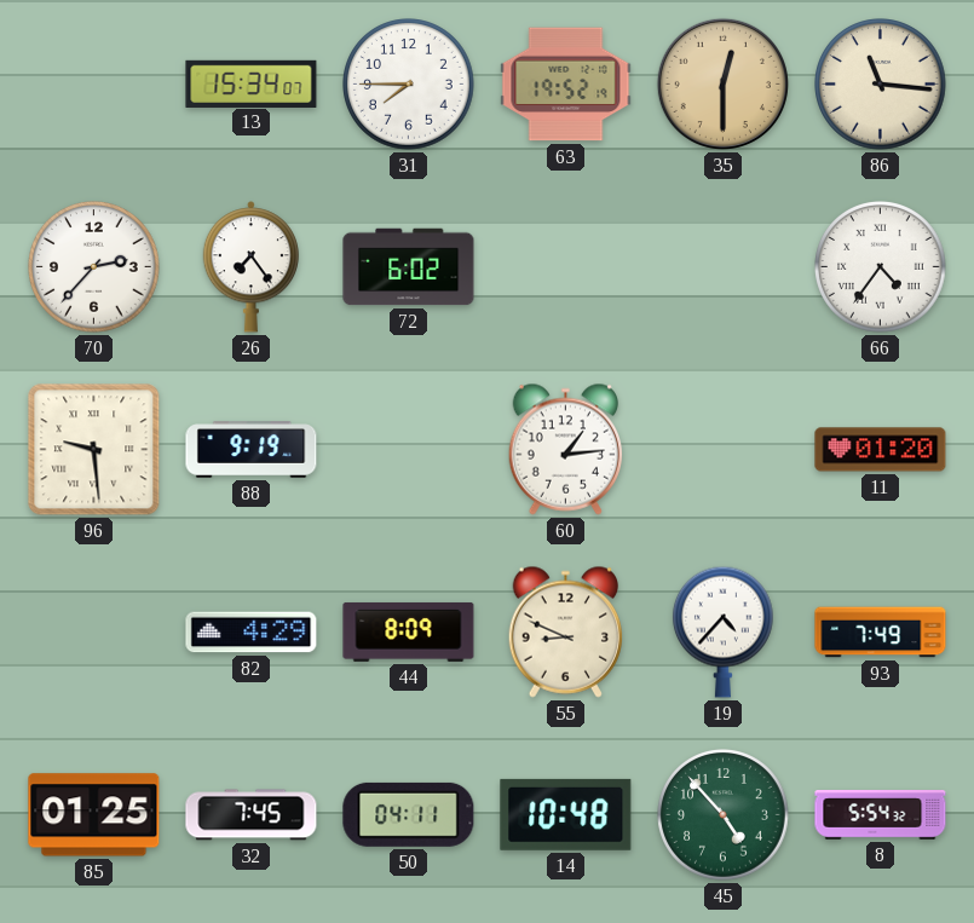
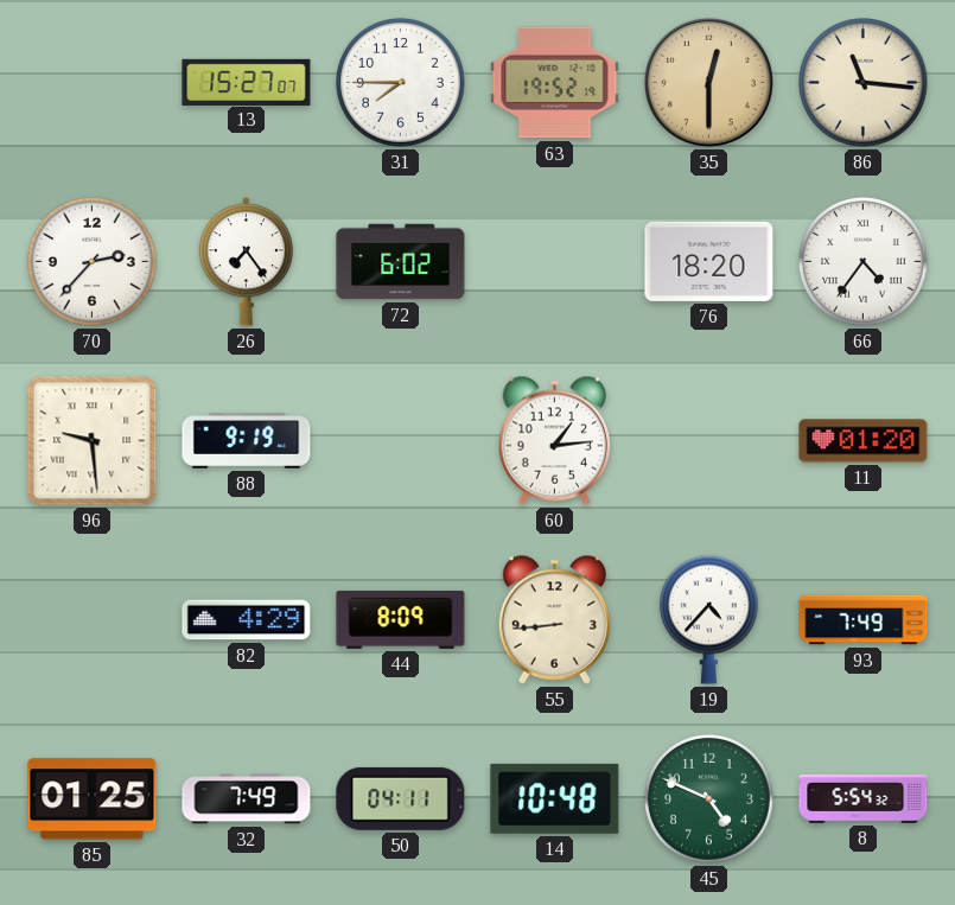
13: 15:34 -> 15:27
76: none -> 18:20
55: 8:49 -> 8:44
32: 7:45 -> 7:49
45: 4:53 -> 4:49
